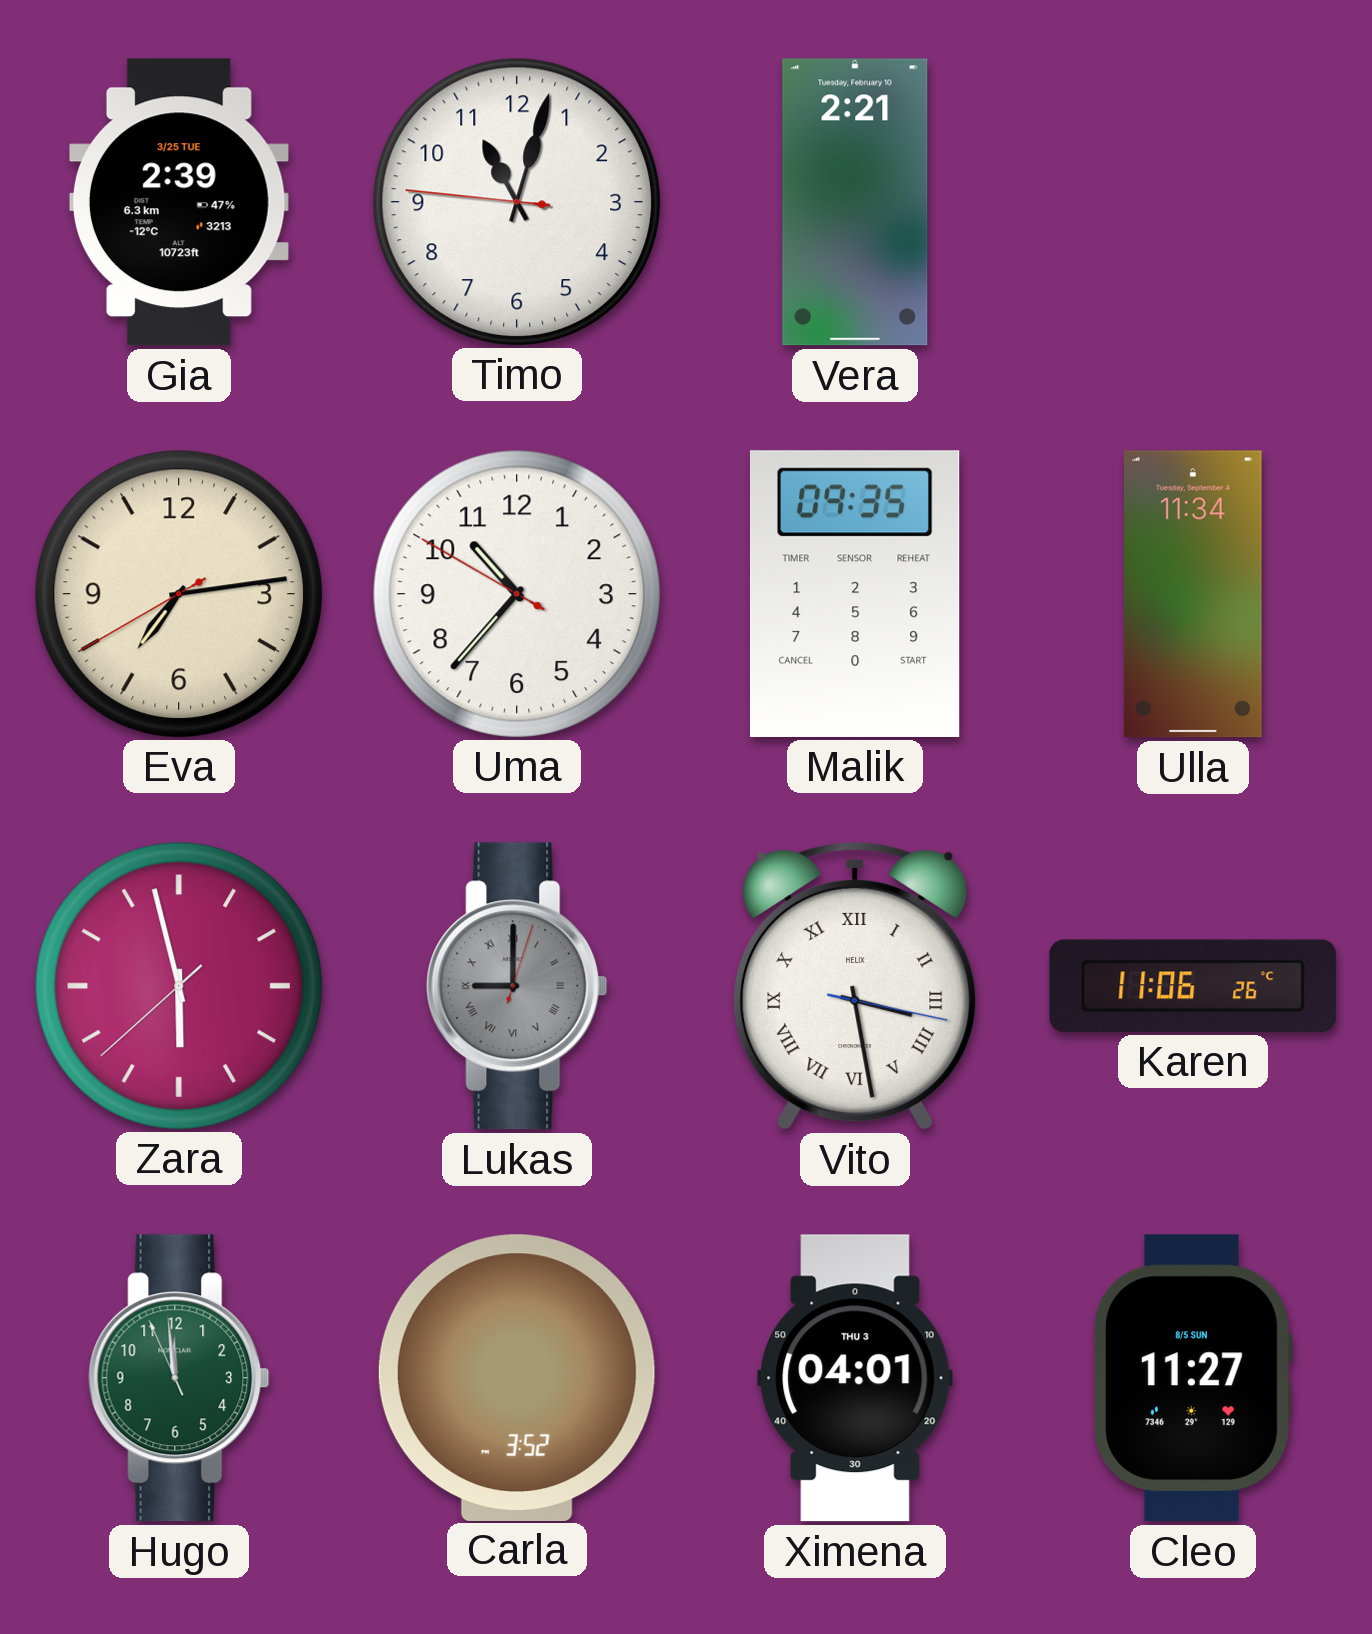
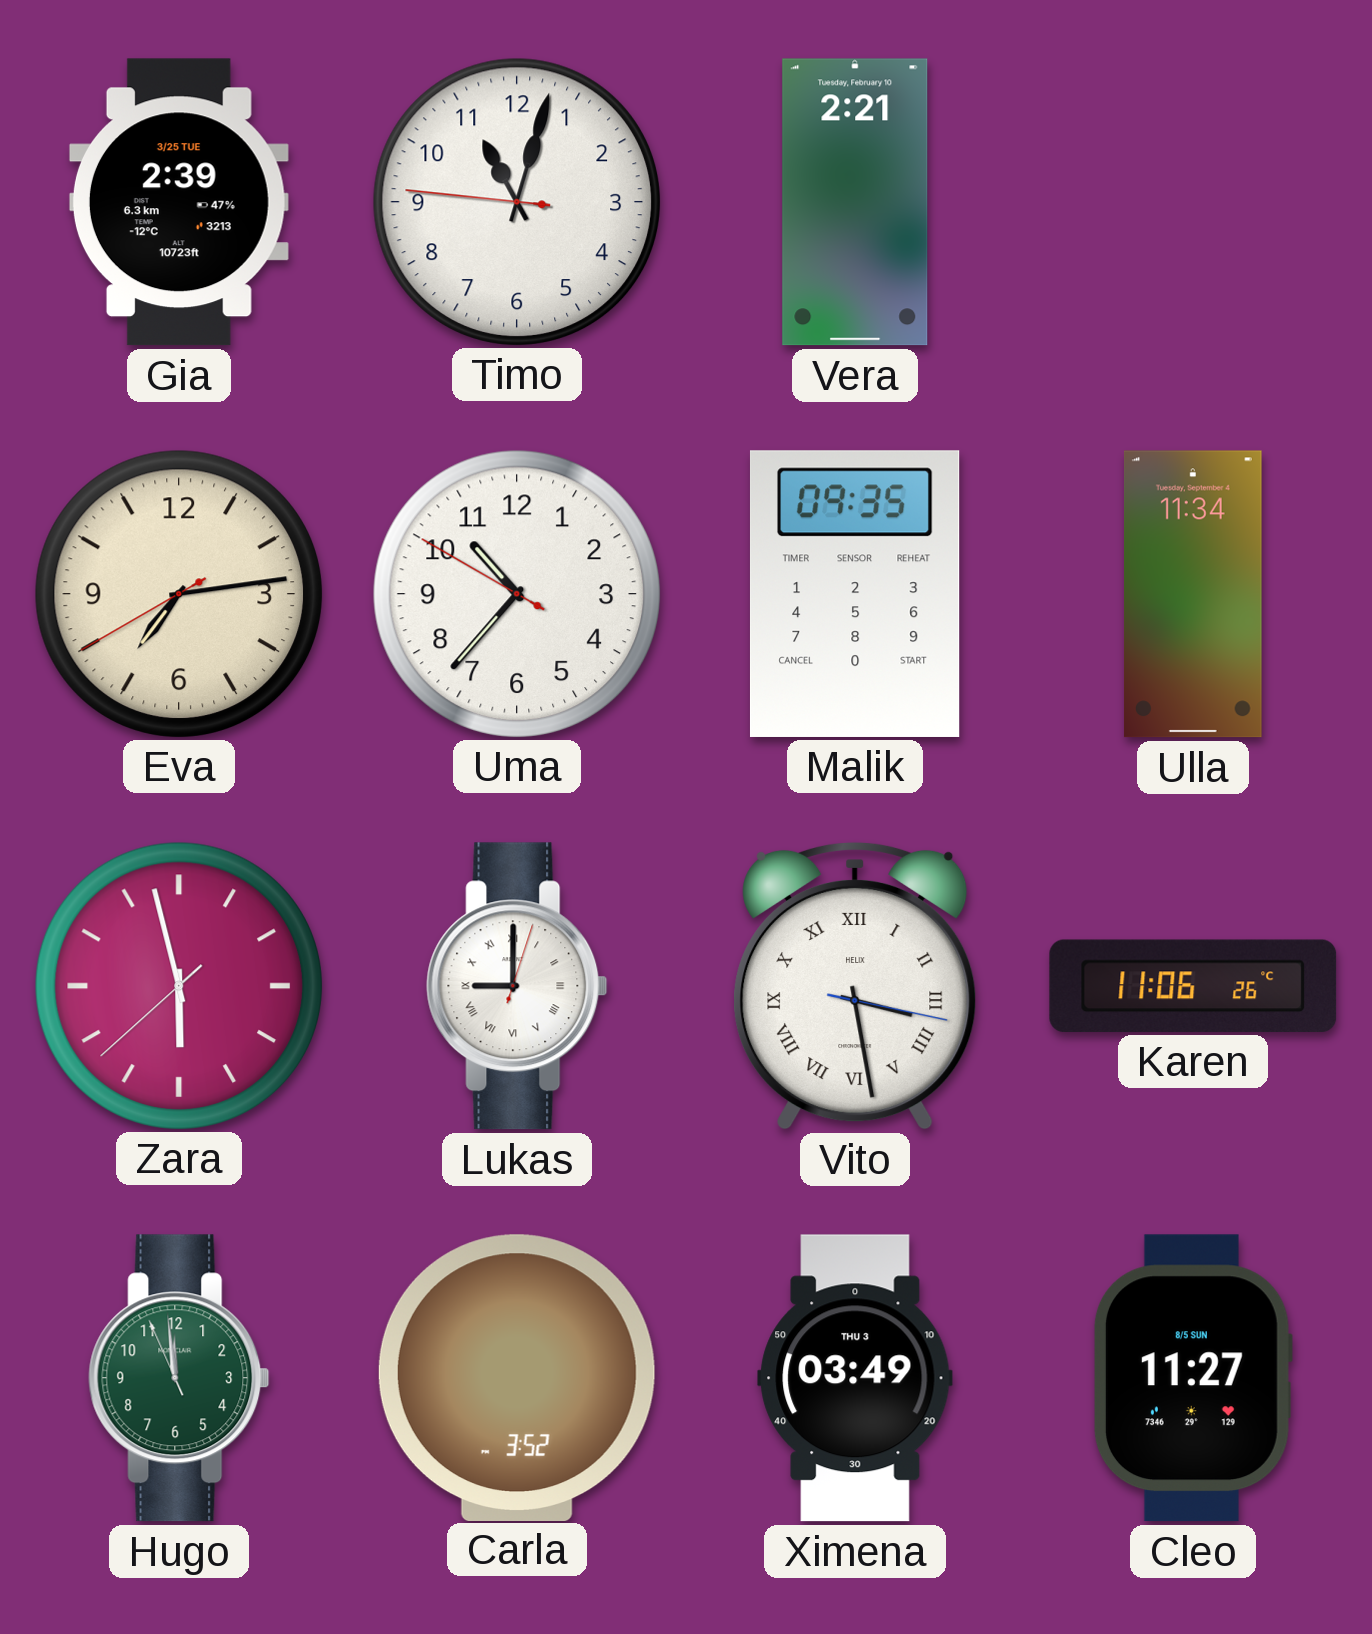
Lukas dial: grey -> white
Ximena: 04:01 -> 03:49
